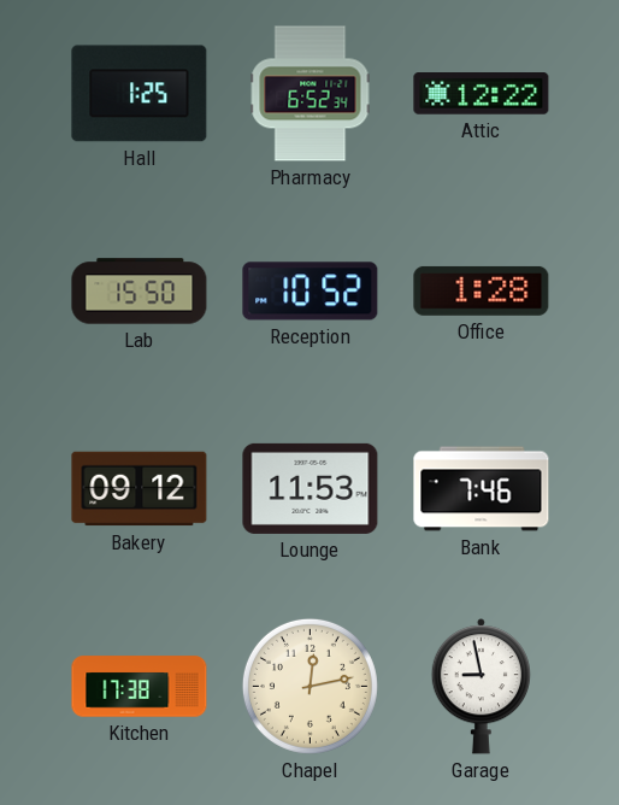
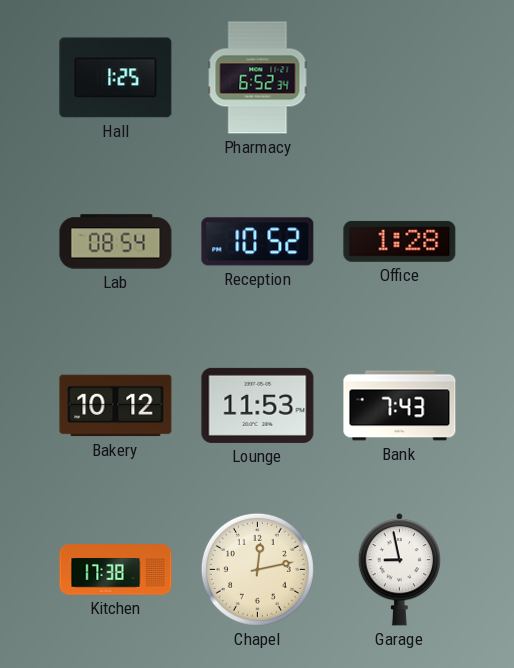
Attic: 12:22 -> none
Lab: 15:50 -> 08:54
Bakery: 09:12 -> 10:12
Bank: 7:46 -> 7:43
